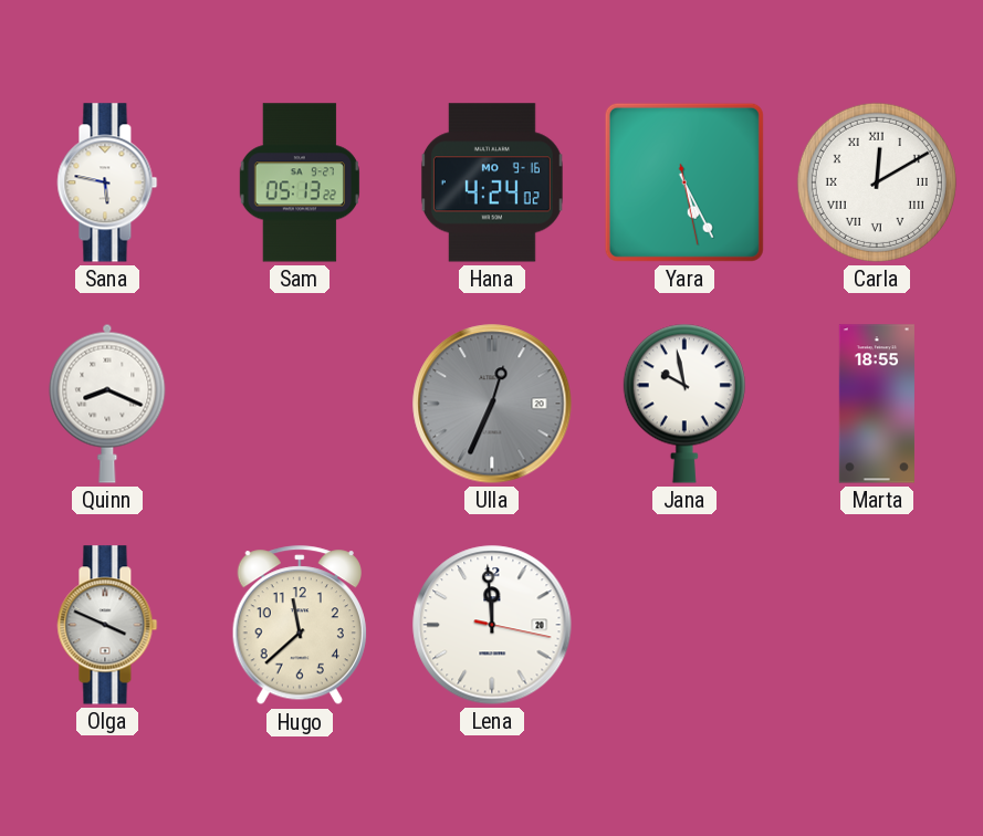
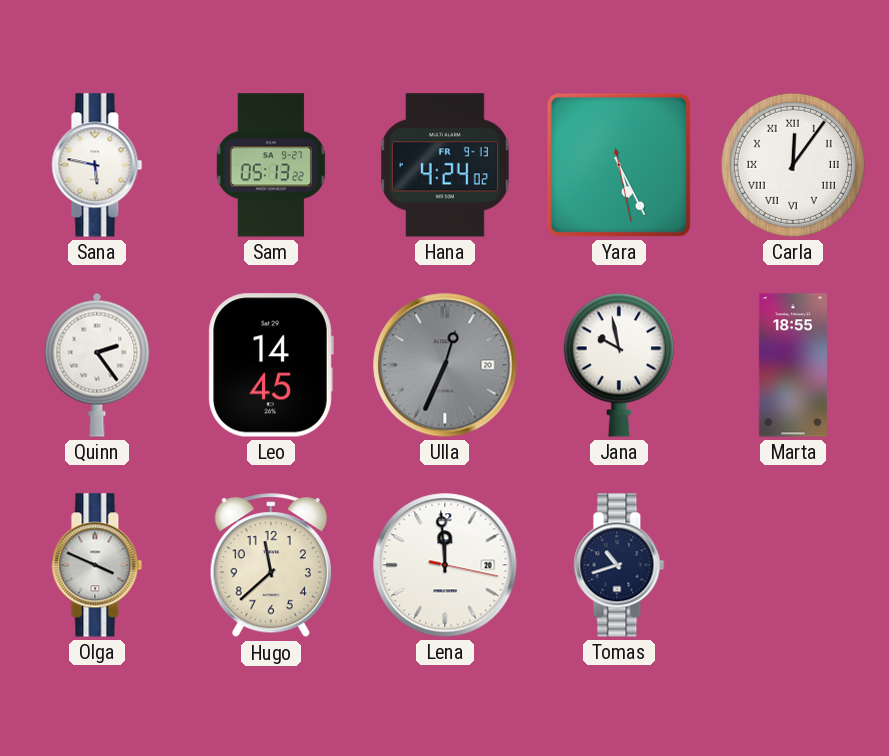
Hana date: MO 9-16 -> FR 9-13
Carla: 12:10 -> 12:06
Quinn: 8:19 -> 2:24
Leo: none -> 14:45
Tomas: none -> 10:42
